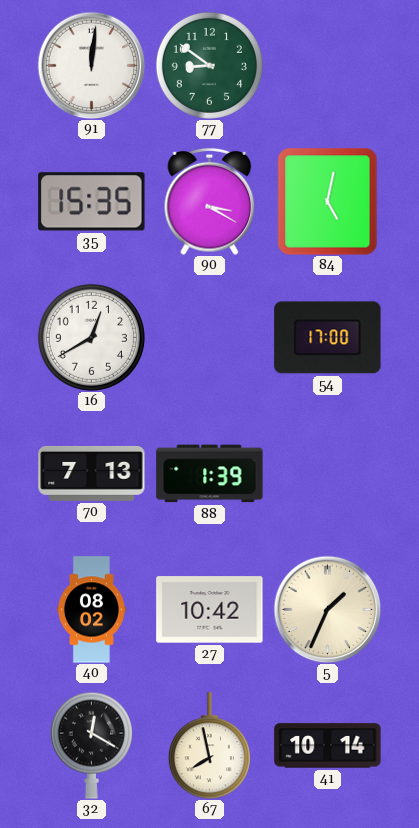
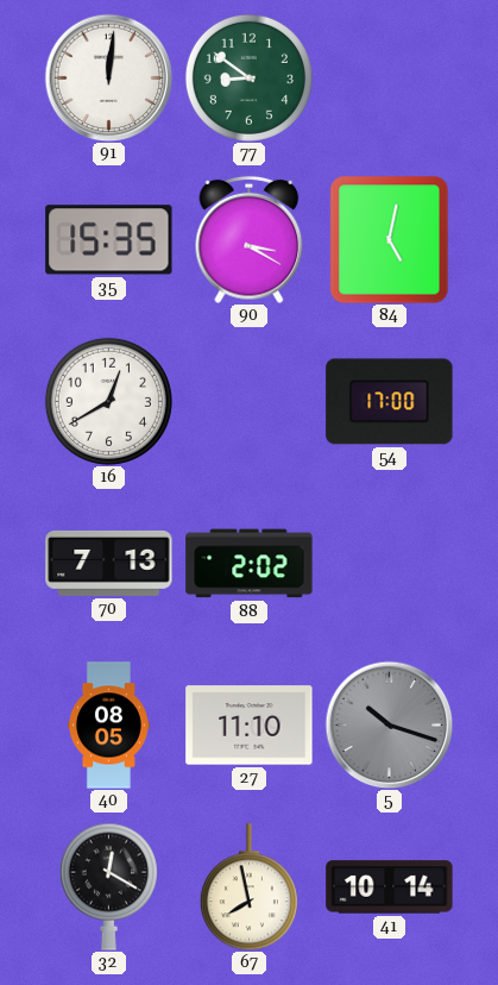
88: 1:39 -> 2:02
40: 08:02 -> 08:05
27: 10:42 -> 11:10
5: 1:34 -> 10:18
5 dial: cream -> grey
